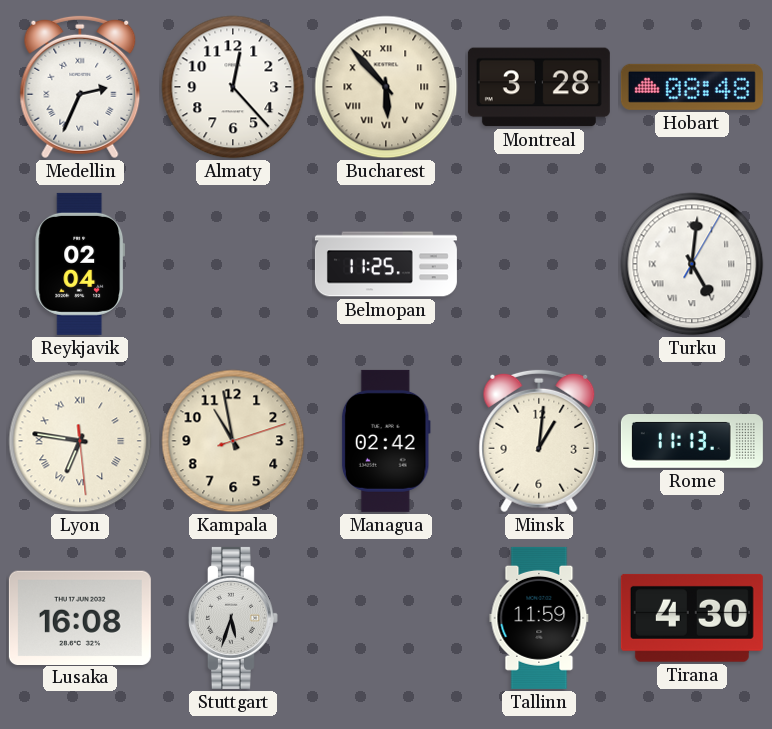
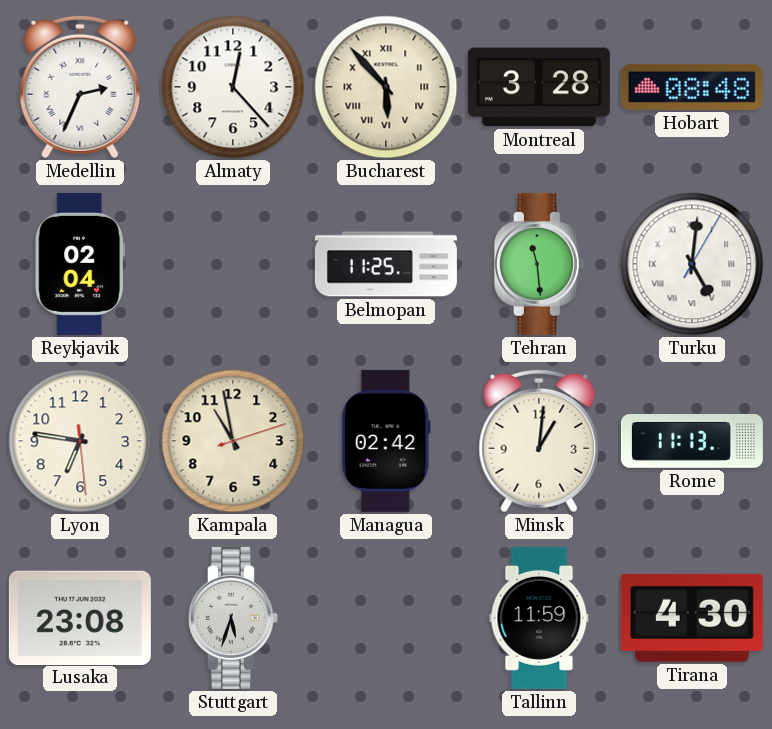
Tehran: none -> 11:29
Lyon numerals: Roman -> Arabic
Lusaka: 16:08 -> 23:08
